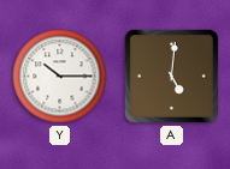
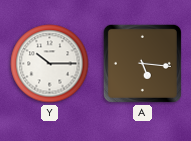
A: 5:01 -> 5:16
